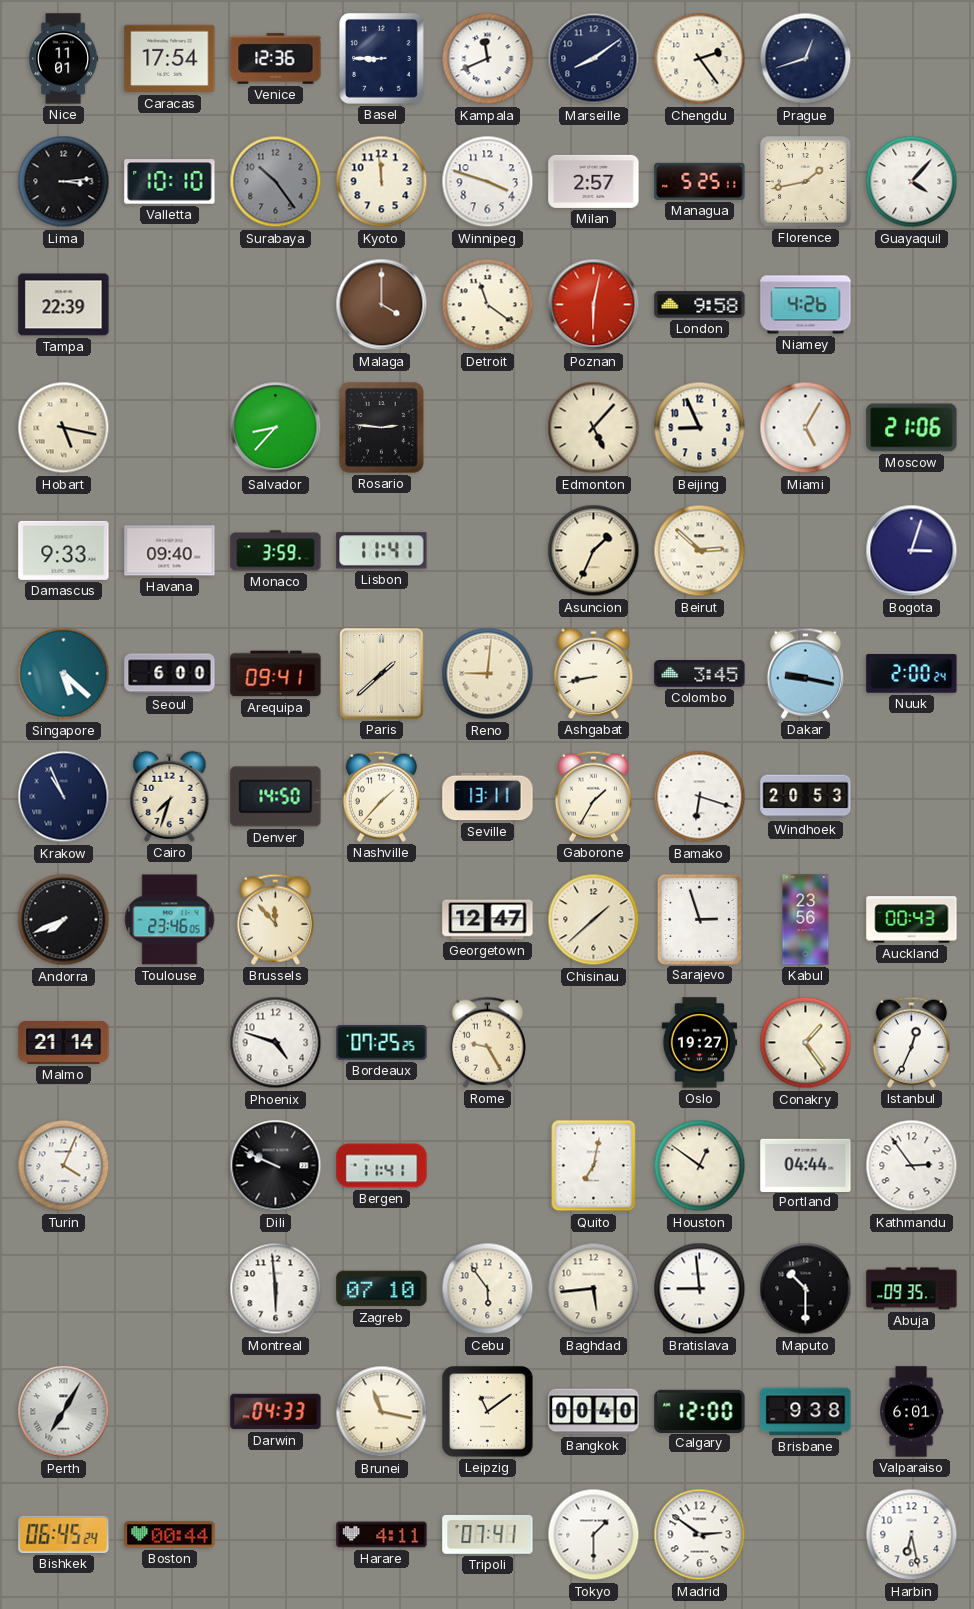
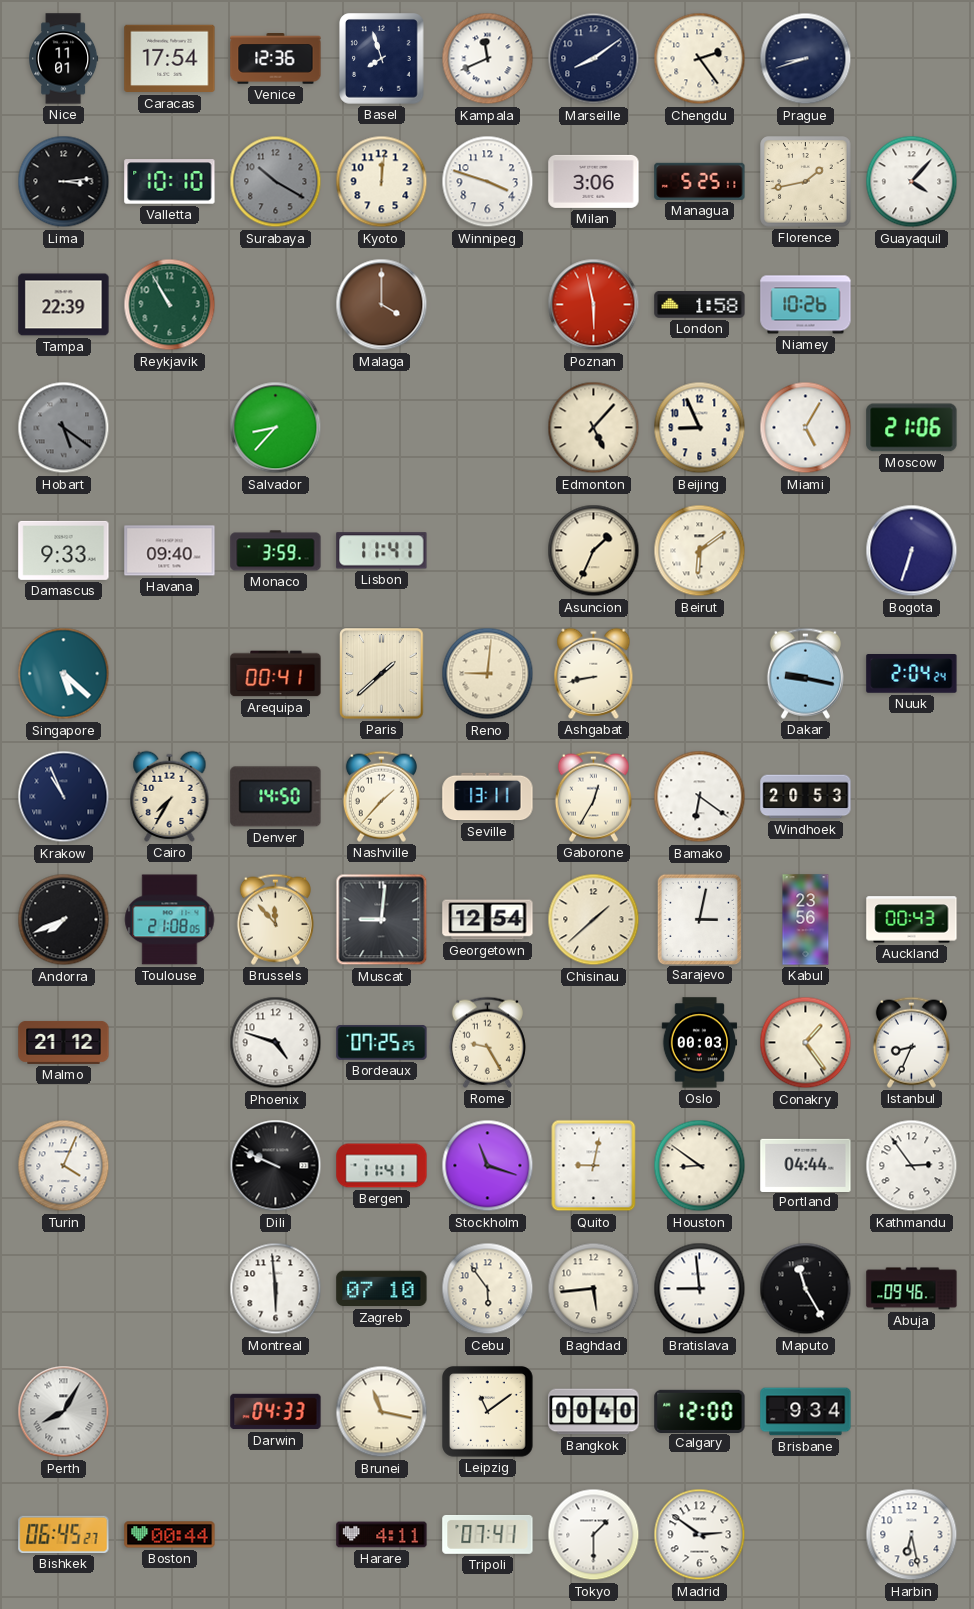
Basel: 8:45 -> 7:57
Prague: 12:42 -> 8:42
Surabaya: 10:24 -> 10:20
Kyoto: 11:59 -> 12:01
Milan: 2:57 -> 3:06
Reykjavik: none -> 10:55
Detroit: 11:21 -> none
Poznan: 6:02 -> 5:58
London: 9:58 -> 1:58
Niamey: 4:26 -> 10:26
Hobart: 5:17 -> 5:21
Hobart dial: cream -> grey
Rosario: 2:46 -> none
Beirut: 2:52 -> 6:09
Bogota: 3:03 -> 6:33
Seoul: 6:00 -> none
Arequipa: 09:41 -> 00:41
Colombo: 3:45 -> none
Nuuk: 2:00 -> 2:04
Cairo: 7:33 -> 7:35
Gaborone: 1:35 -> 12:35
Bamako: 6:18 -> 6:21
Toulouse: 23:46 -> 21:08
Muscat: none -> 9:01
Georgetown: 12:47 -> 12:54
Sarajevo: 2:57 -> 3:02
Malmo: 21:14 -> 21:12
Oslo: 19:27 -> 00:03
Istanbul: 12:34 -> 8:34
Stockholm: none -> 11:18
Quito: 7:02 -> 9:02
Houston: 12:51 -> 8:51
Maputo: 10:30 -> 11:25
Abuja: 09:35 -> 09:46
Perth: 7:05 -> 8:05
Brisbane: 9:38 -> 9:34
Valparaiso: 6:01 -> none
Bishkek: 06:45:24 -> 06:45:27
